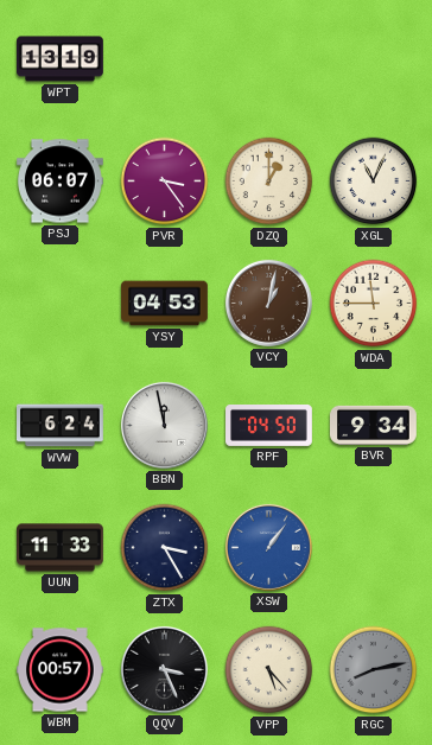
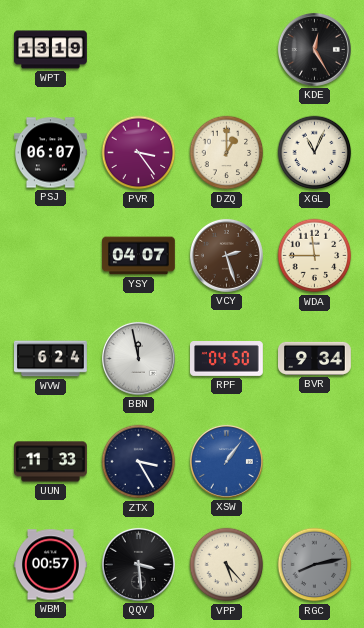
KDE: none -> 12:25
YSY: 04:53 -> 04:07
VCY: 1:02 -> 2:27
QQV: 3:26 -> 3:29
